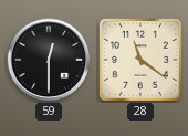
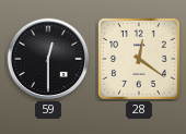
28: 11:21 -> 12:21
